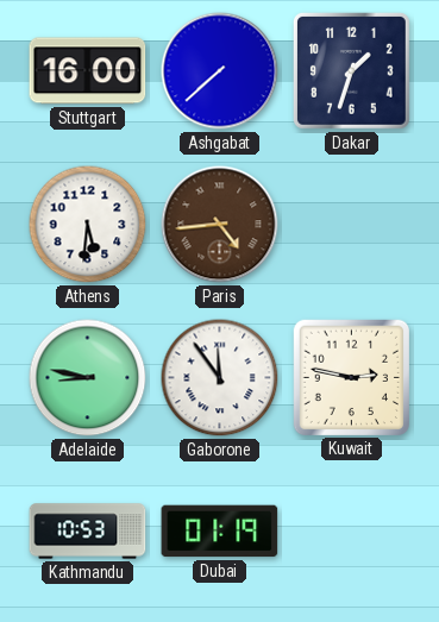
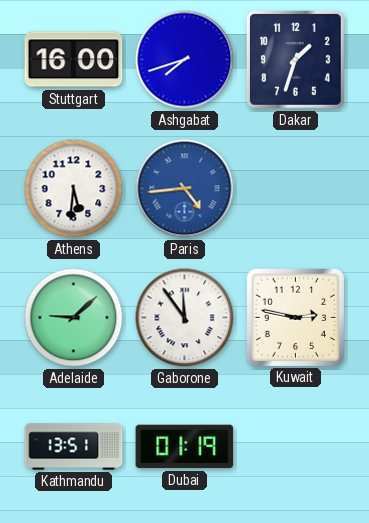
Ashgabat: 7:38 -> 7:42
Paris dial: brown -> blue
Adelaide: 8:47 -> 9:08
Kathmandu: 10:53 -> 13:51
